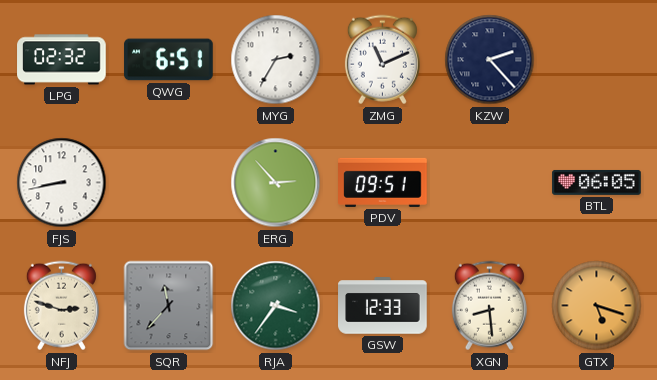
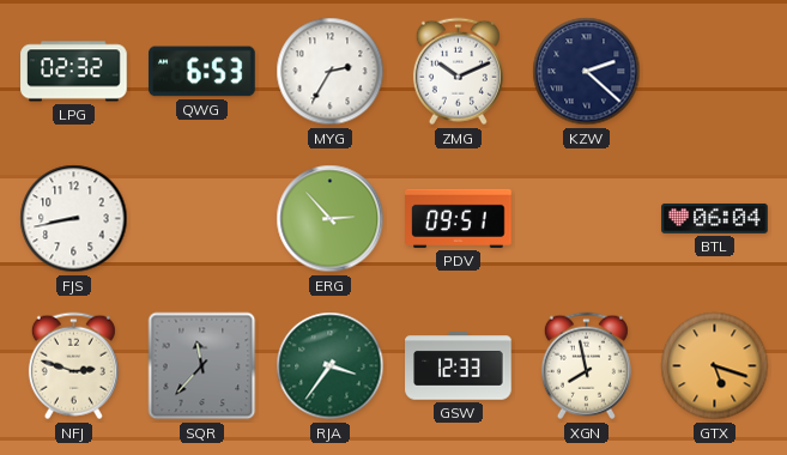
QWG: 6:51 -> 6:53
ZMG: 11:11 -> 10:11
KZW: 2:23 -> 2:22
BTL: 06:05 -> 06:04
XGN: 8:29 -> 7:58
